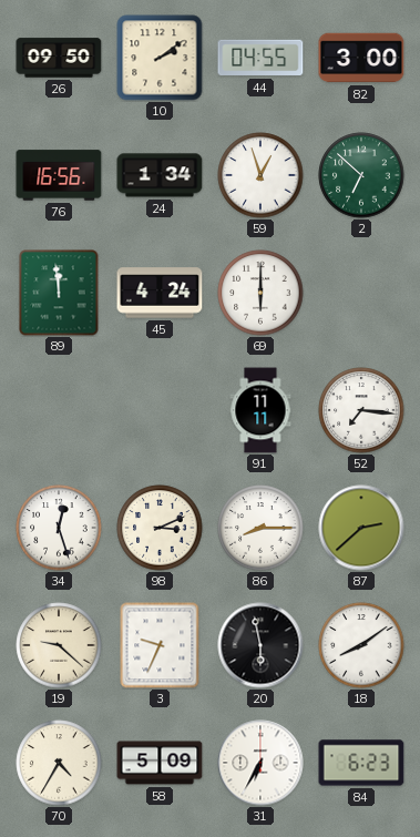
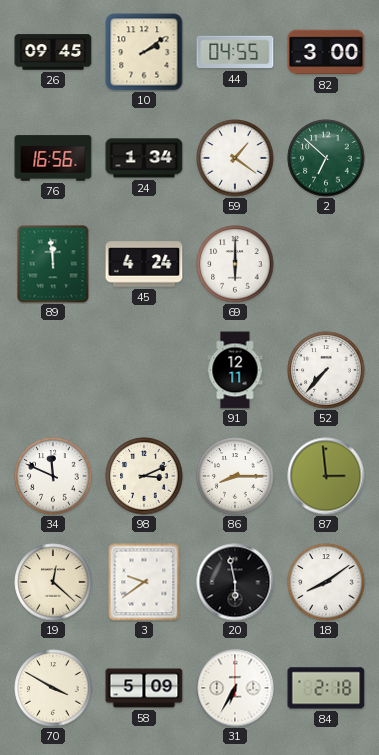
26: 09:50 -> 09:45
59: 12:57 -> 1:21
91: 11:11 -> 12:11
52: 7:16 -> 7:37
34: 12:27 -> 11:49
87: 2:38 -> 2:59
19: 9:22 -> 12:22
3: 9:34 -> 9:39
70: 4:35 -> 3:50
84: 6:23 -> 2:18
